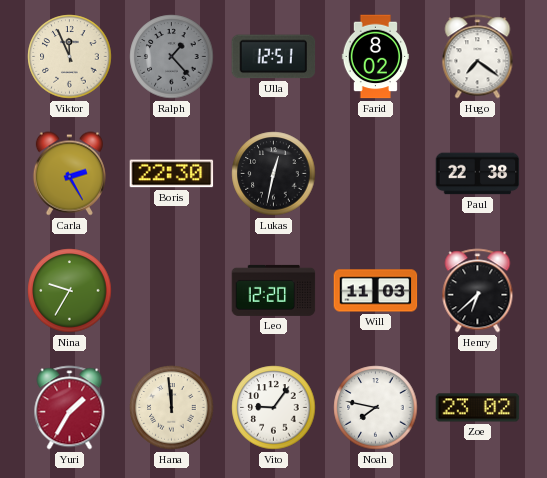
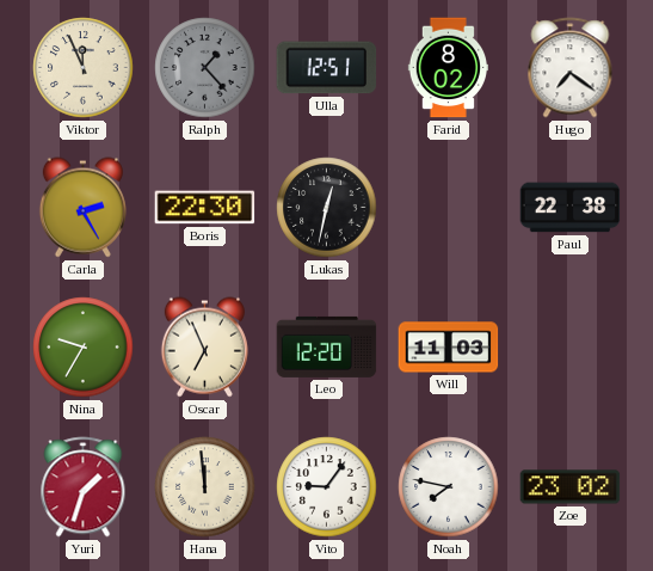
Oscar: none -> 6:56
Henry: 6:38 -> none
Yuri: 1:35 -> 1:33
